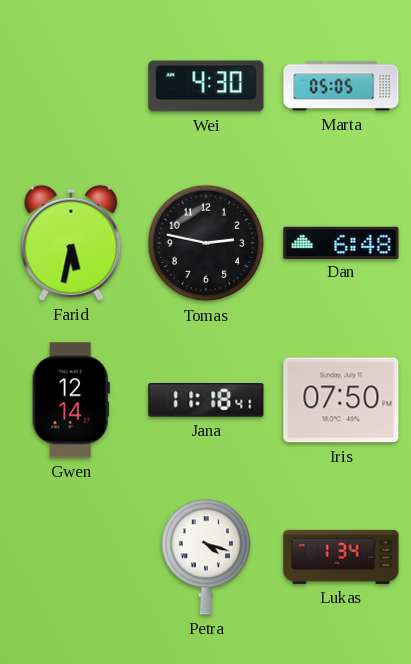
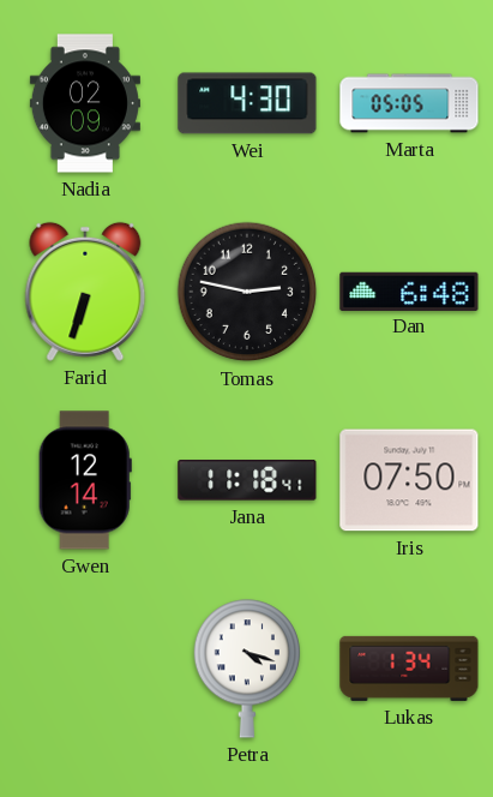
Nadia: none -> 02:09
Farid: 5:32 -> 6:33
